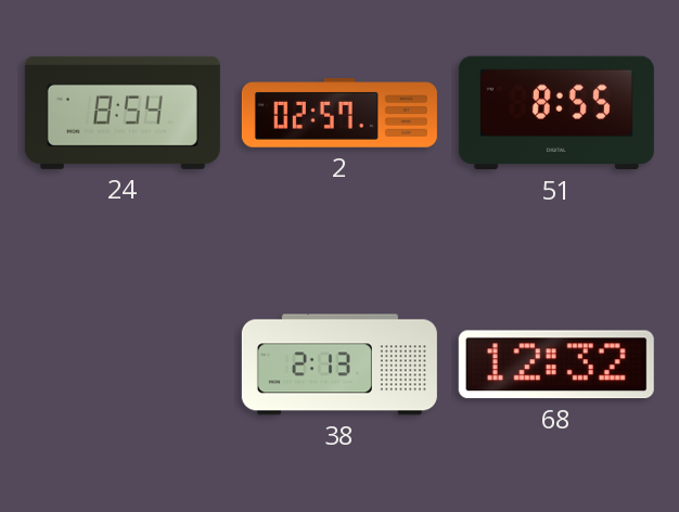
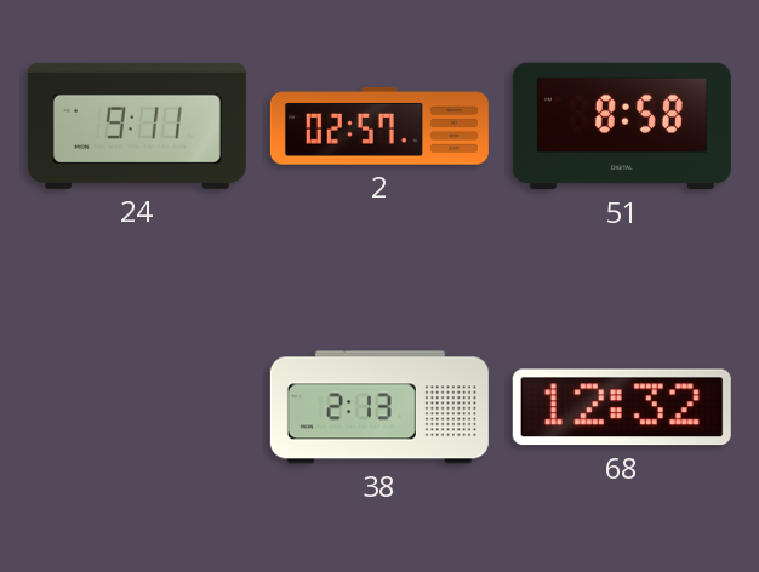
24: 8:54 -> 9:11
51: 8:55 -> 8:58
